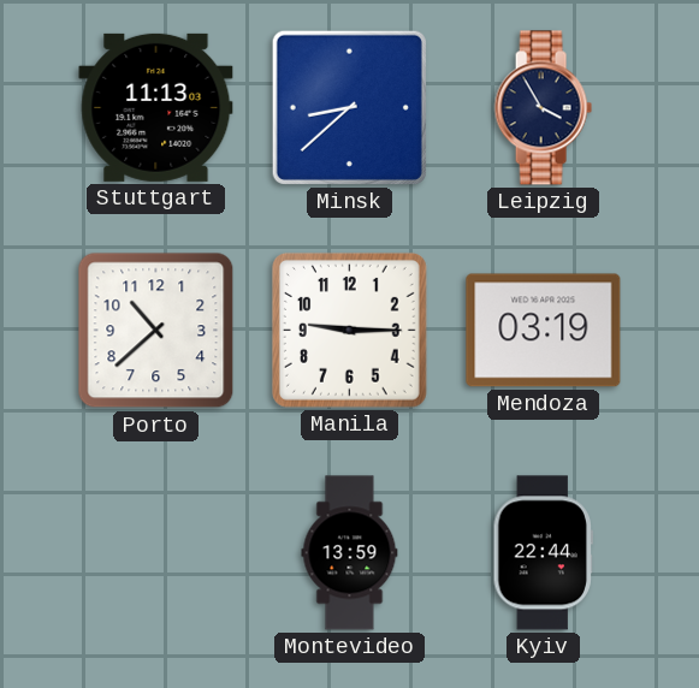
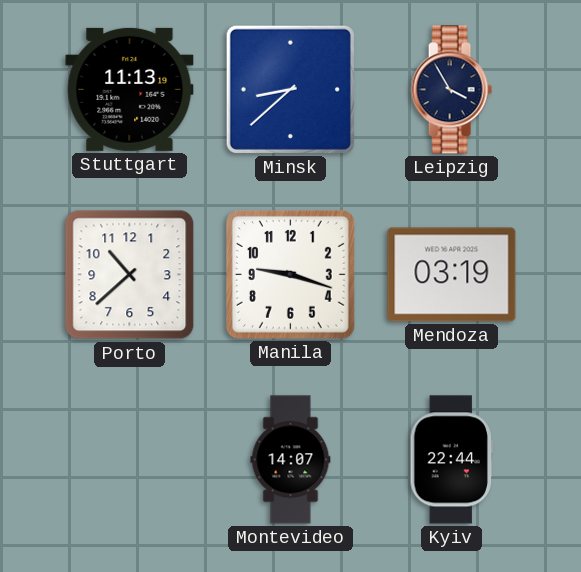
Stuttgart: 11:13:03 -> 11:13:19
Manila: 9:15 -> 9:18
Montevideo: 13:59 -> 14:07
